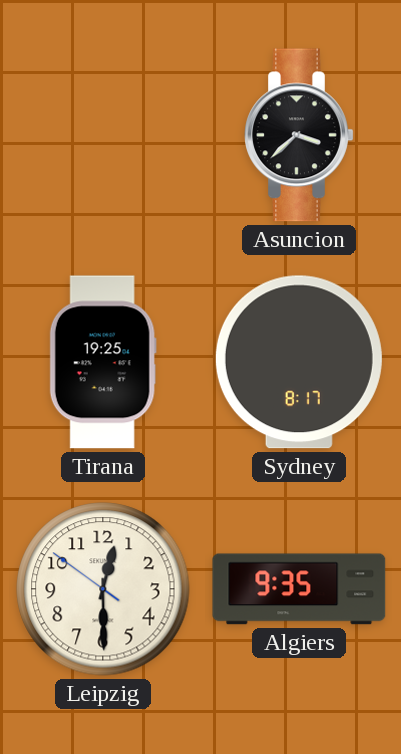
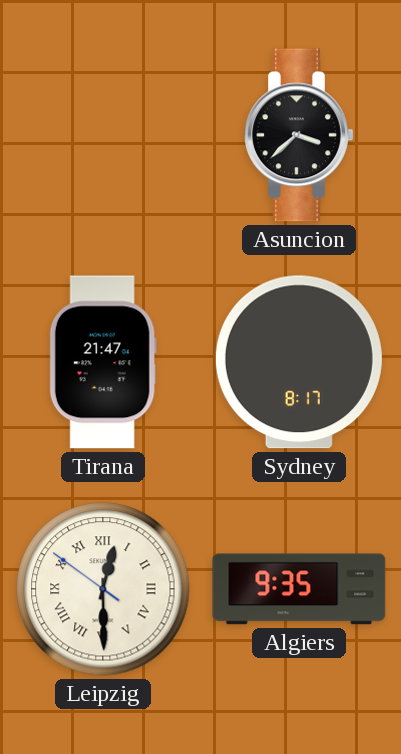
Tirana: 19:25 -> 21:47
Leipzig numerals: Arabic -> Roman
